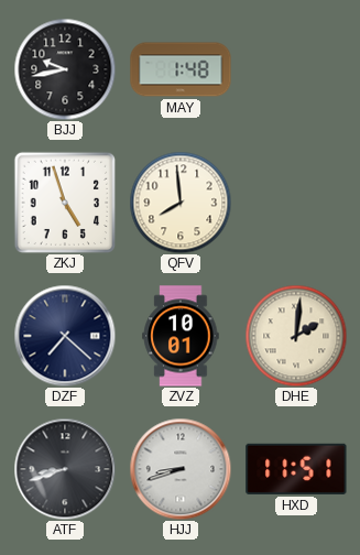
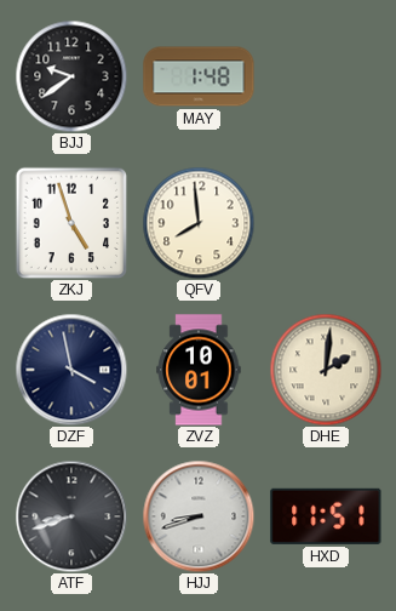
BJJ: 9:43 -> 9:39
DZF: 7:22 -> 3:58
